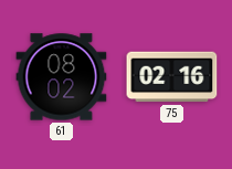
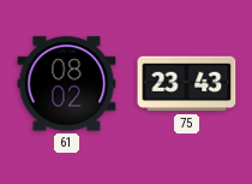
75: 02:16 -> 23:43
